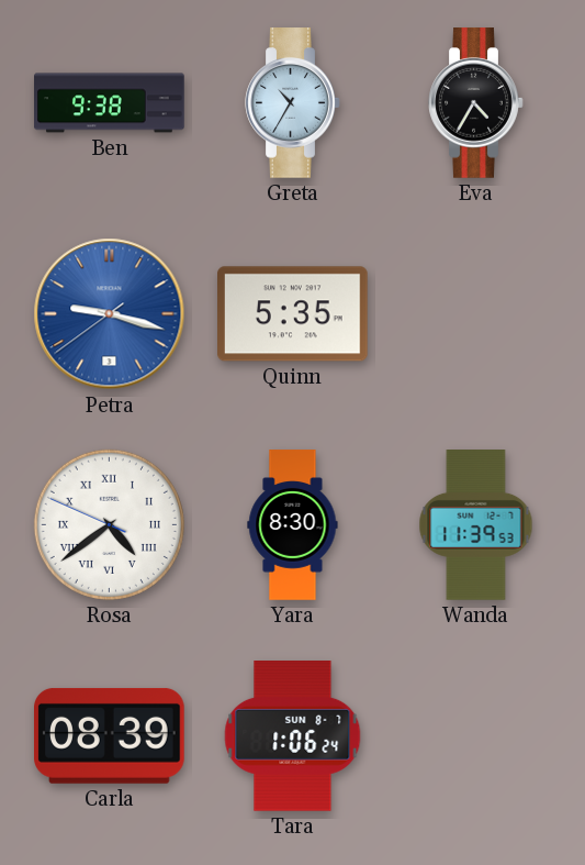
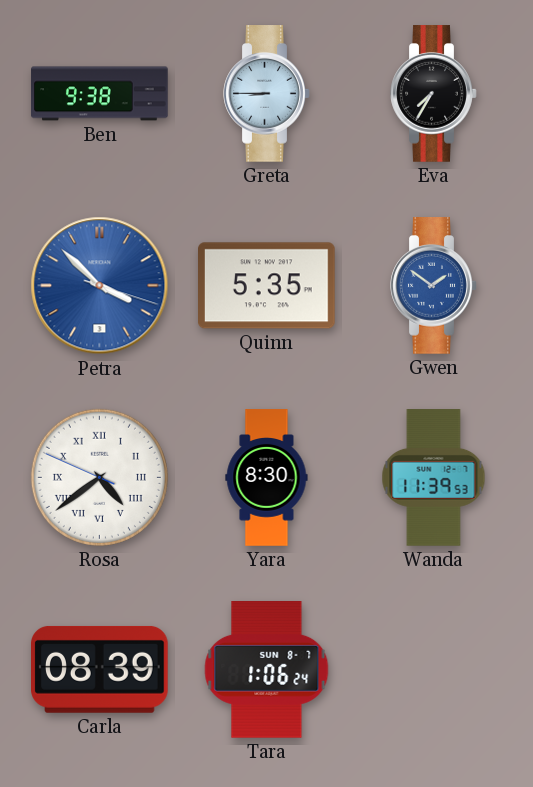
Greta: 10:35 -> 8:45
Eva: 4:35 -> 7:35
Petra: 9:17 -> 3:52
Gwen: none -> 1:51
